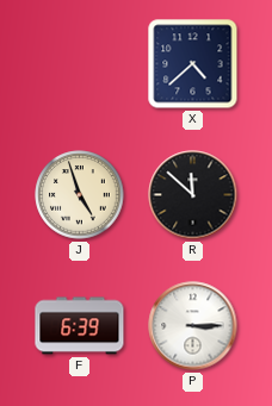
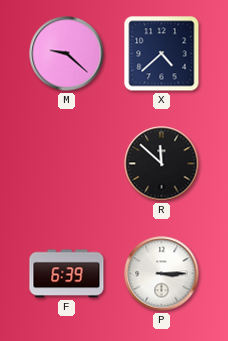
M: none -> 9:22
J: 4:57 -> none
